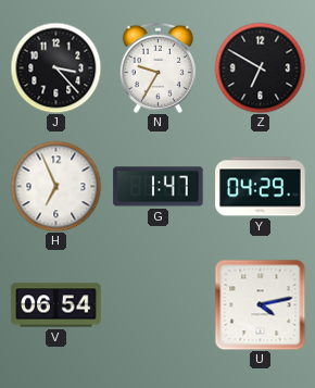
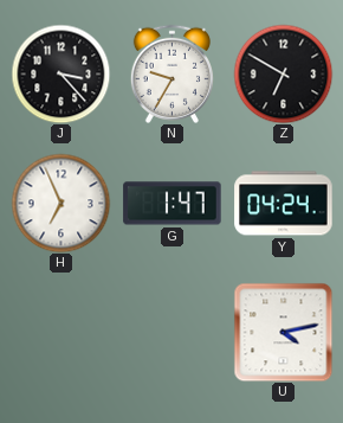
Y: 04:29 -> 04:24
V: 06:54 -> none
